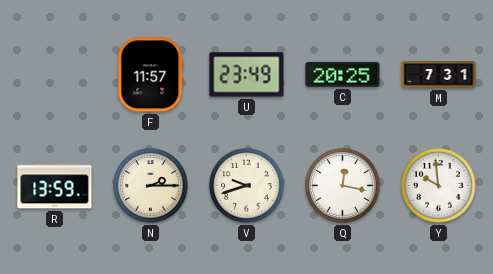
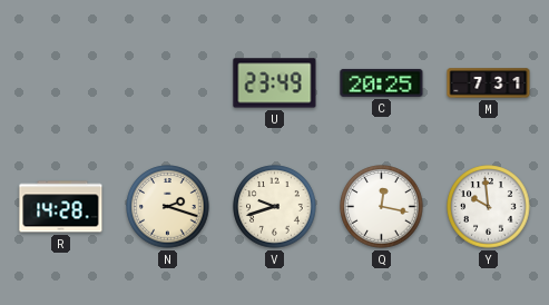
F: 11:57 -> none
R: 13:59 -> 14:28
N: 2:15 -> 2:18
